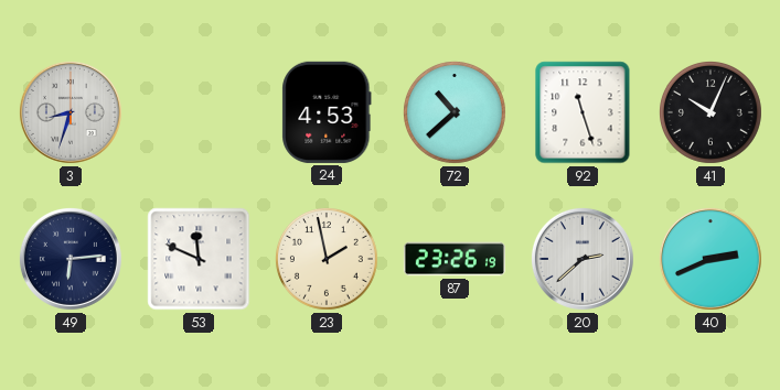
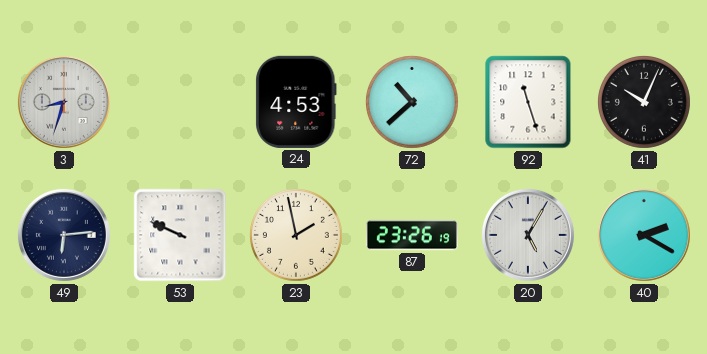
53: 11:49 -> 9:49
20: 2:38 -> 5:05
40: 2:41 -> 2:20
